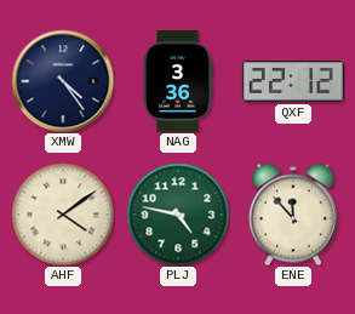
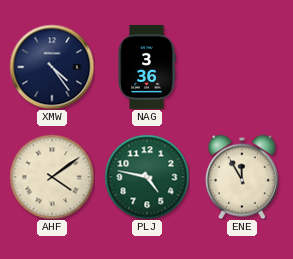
QXF: 22:12 -> none
ENE: 11:53 -> 11:55
